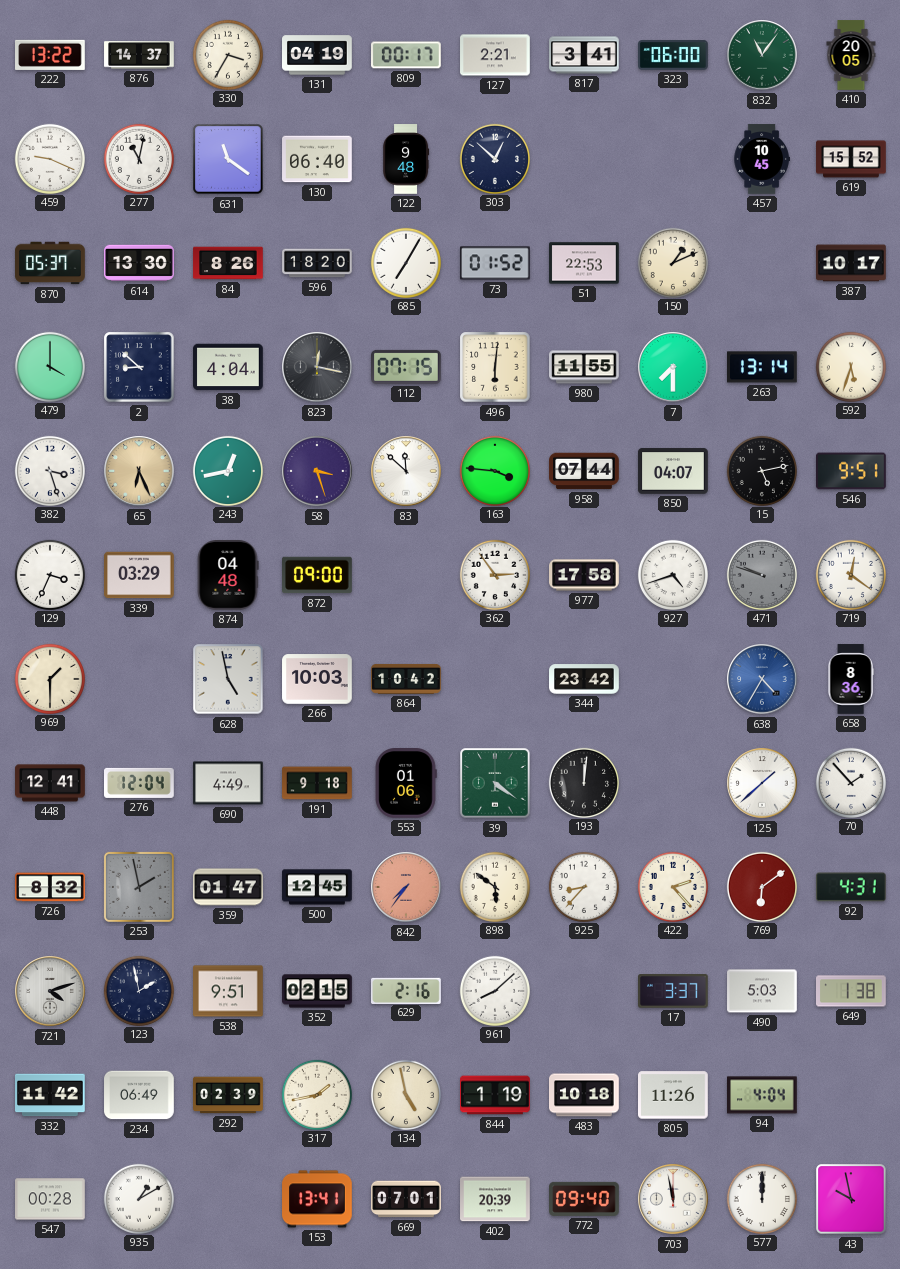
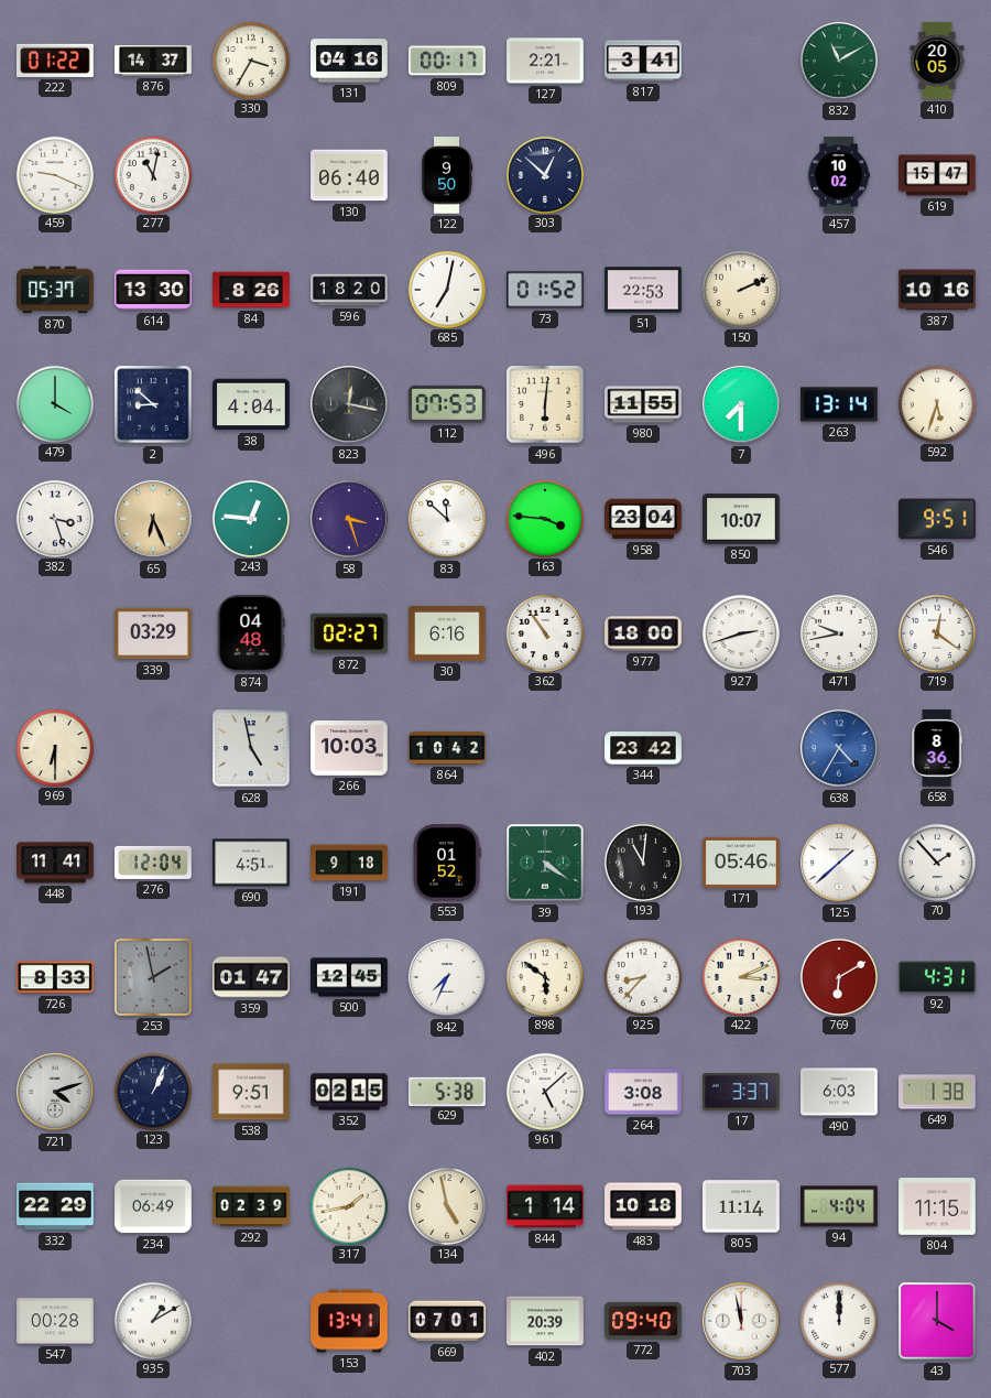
222: 13:22 -> 01:22
131: 04:19 -> 04:16
323: 06:00 -> none
832: 11:06 -> 11:10
631: 11:21 -> none
122: 9:48 -> 9:50
457: 10:45 -> 10:02
619: 15:52 -> 15:47
685: 7:05 -> 7:02
150: 1:11 -> 2:11
387: 10:17 -> 10:16
112: 07:15 -> 07:53
243: 12:43 -> 12:46
958: 07:44 -> 23:04
850: 04:07 -> 10:07
15: 5:13 -> none
129: 3:34 -> none
872: 09:00 -> 02:27
30: none -> 6:16
362: 2:54 -> 10:54
977: 17:58 -> 18:00
927: 4:42 -> 2:42
471: 9:48 -> 9:43
471 dial: grey -> white
969: 1:30 -> 6:30
448: 12:41 -> 11:41
690: 4:49 -> 4:51
553: 01:06 -> 01:52
193: 12:01 -> 11:01
171: none -> 05:46
726: 8:32 -> 8:33
842: 7:36 -> 7:34
842 dial: salmon -> white
422: 2:23 -> 3:11
769: 6:09 -> 6:10
123: 1:58 -> 1:04
629: 2:16 -> 5:38
961: 8:08 -> 5:08
264: none -> 3:08
490: 5:03 -> 6:03
332: 11:42 -> 22:29
844: 1:19 -> 1:14
805: 11:26 -> 11:14
804: none -> 11:15
43: 9:58 -> 4:00
